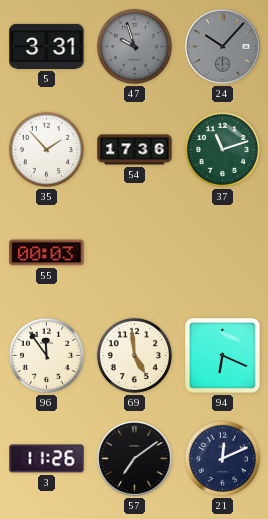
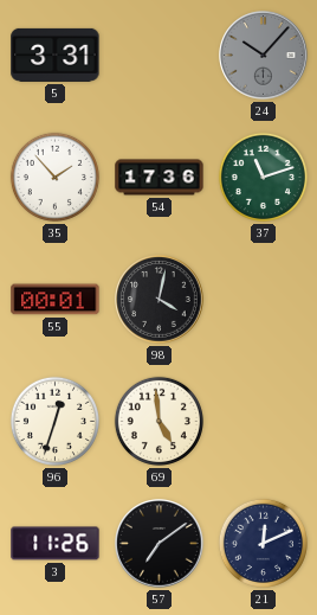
47: 9:57 -> none
55: 00:03 -> 00:01
98: none -> 4:02
96: 11:54 -> 12:33
94: 6:19 -> none
